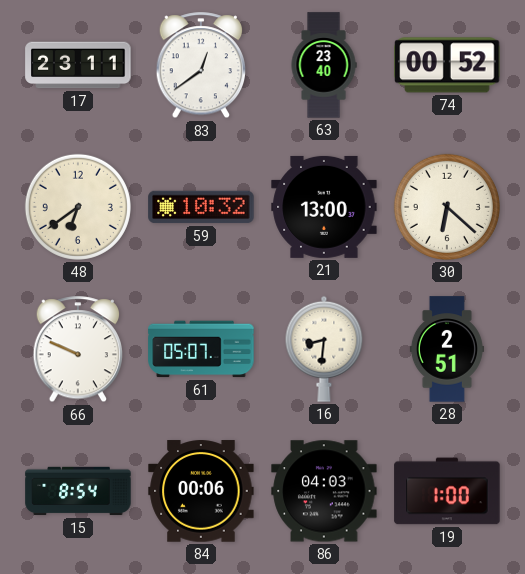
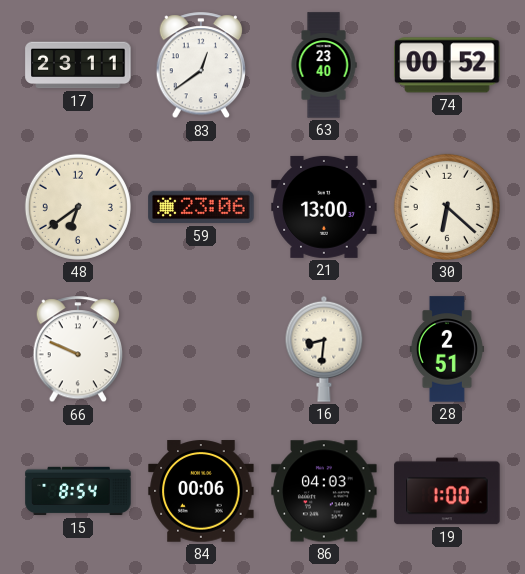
59: 10:32 -> 23:06
61: 05:07 -> none
